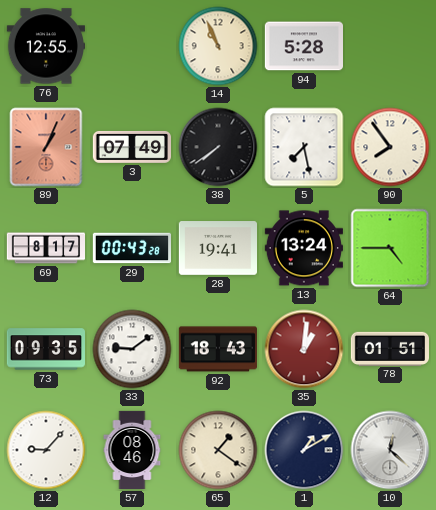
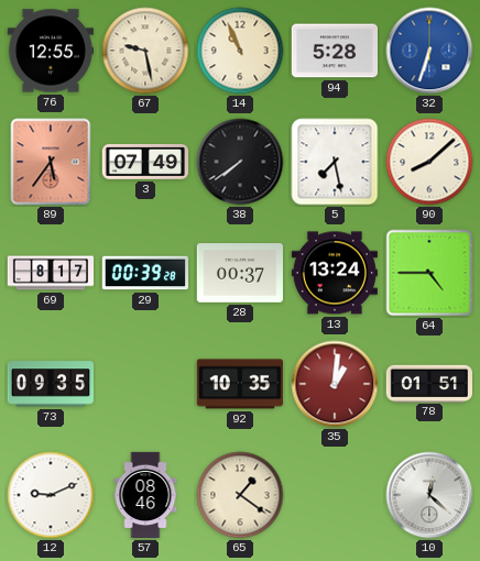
67: none -> 9:28
32: none -> 6:33
89: 1:04 -> 5:36
90: 7:54 -> 8:08
29: 00:43 -> 00:39
28: 19:41 -> 00:37
33: 9:09 -> none
92: 18:43 -> 10:35
12: 9:07 -> 9:11
1: 1:10 -> none
